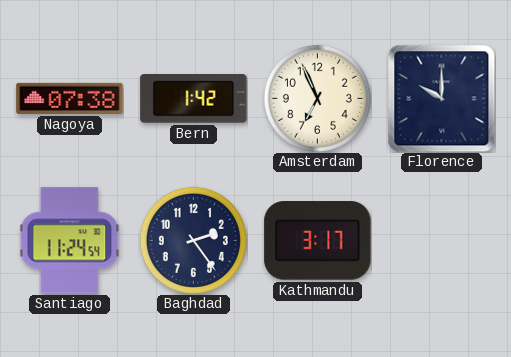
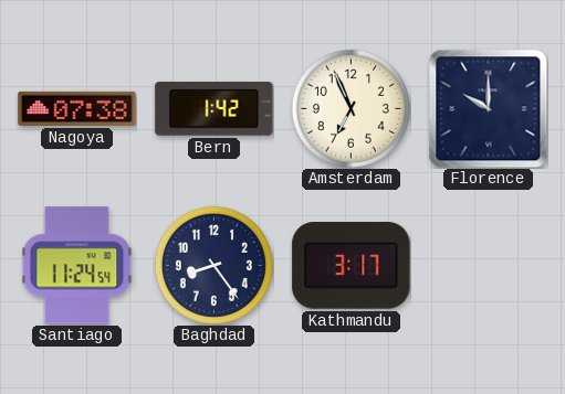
Baghdad: 2:24 -> 8:24
